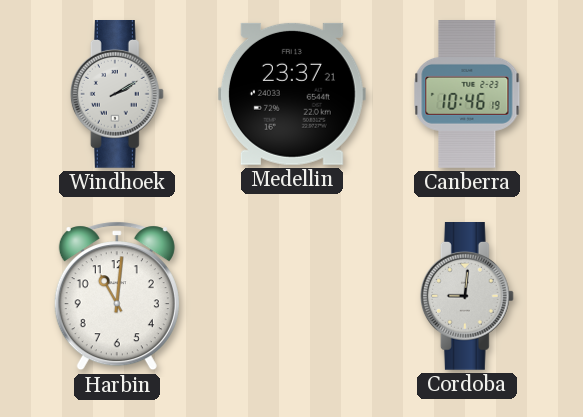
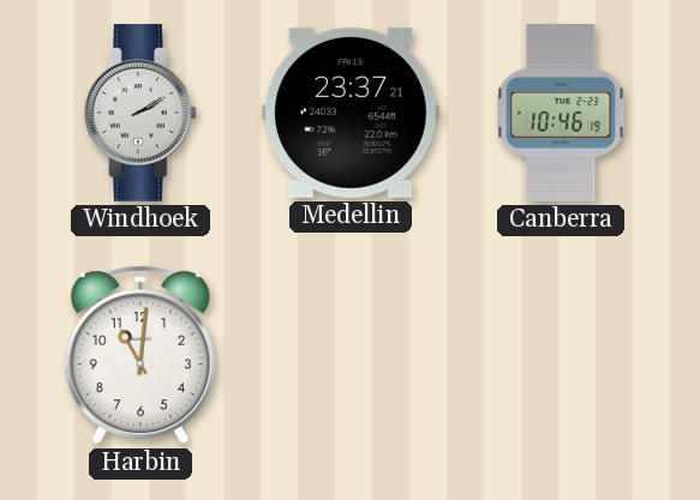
Cordoba: 9:01 -> none
